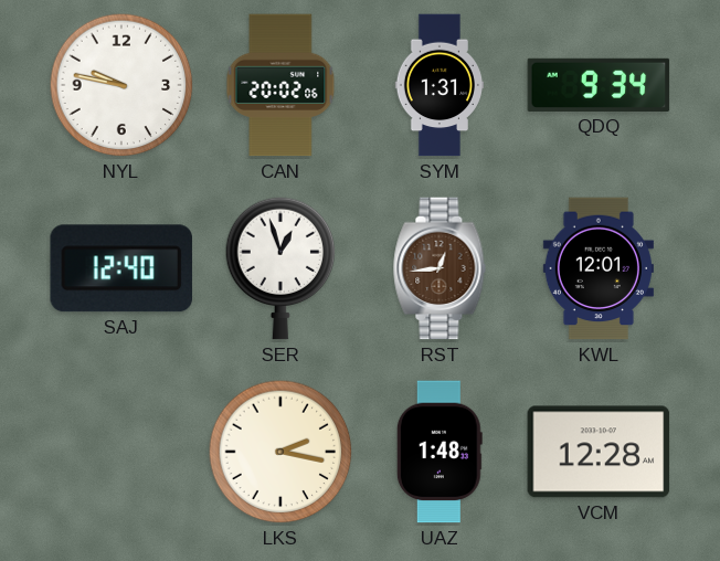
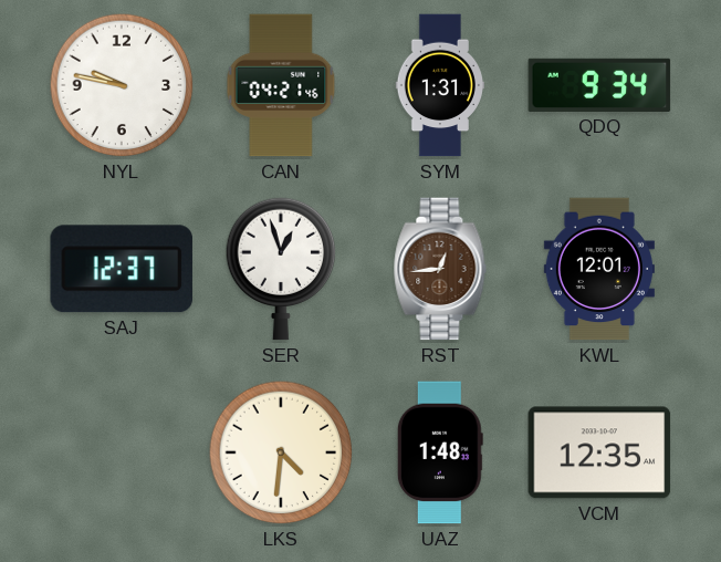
CAN: 20:02 -> 04:21
SAJ: 12:40 -> 12:37
LKS: 2:17 -> 4:31
VCM: 12:28 -> 12:35
